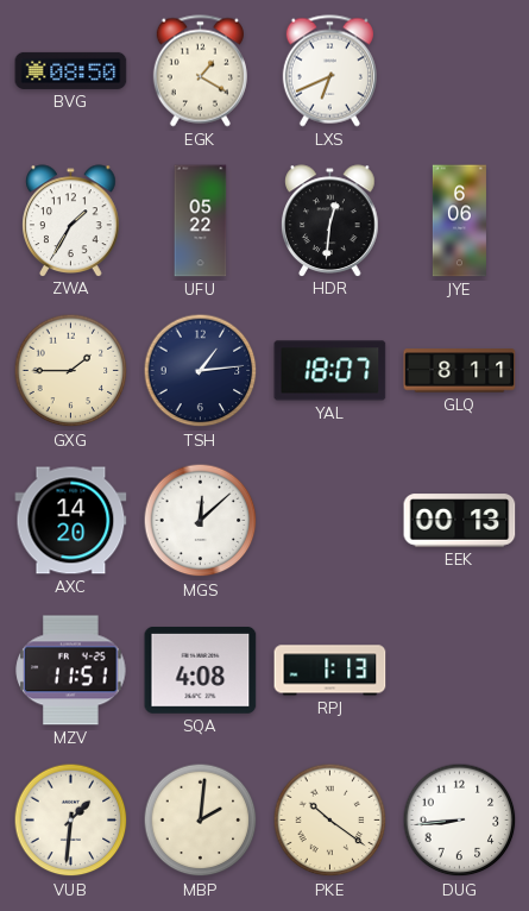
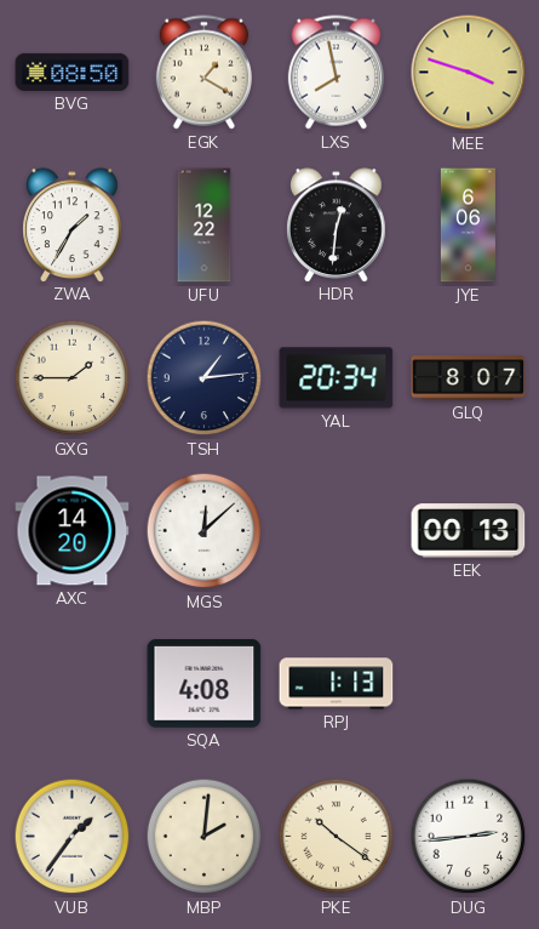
LXS: 6:41 -> 7:58
MEE: none -> 3:48
UFU: 05:22 -> 12:22
YAL: 18:07 -> 20:34
GLQ: 8:11 -> 8:07
MZV: 11:51 -> none
VUB: 1:31 -> 1:36
DUG: 8:44 -> 2:44
